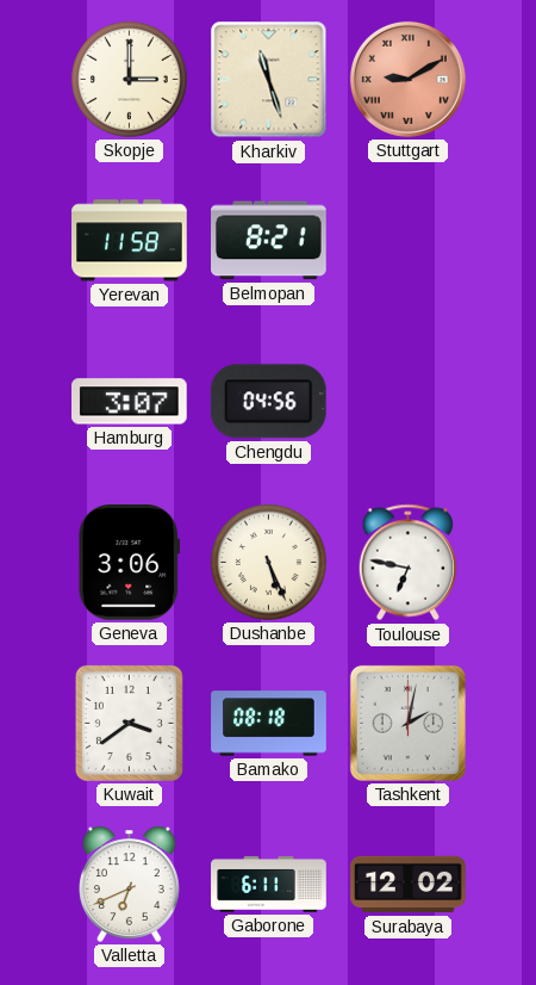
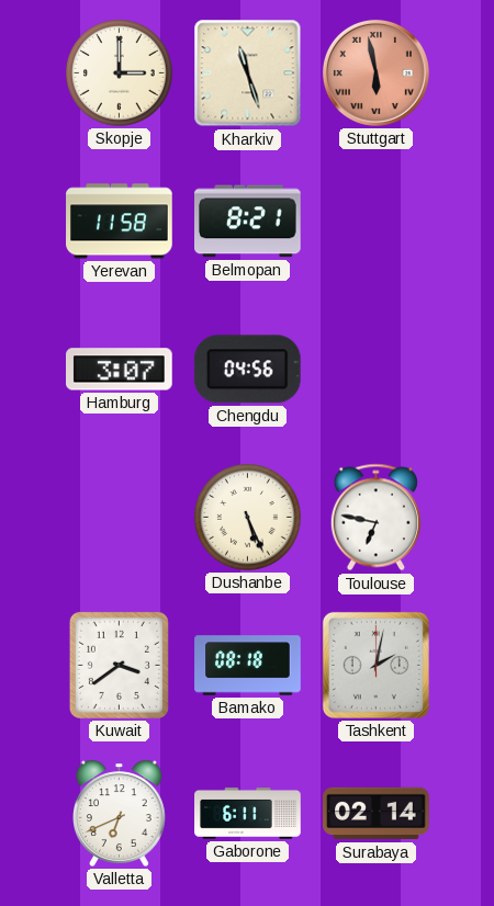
Stuttgart: 9:10 -> 5:58
Geneva: 3:06 -> none
Surabaya: 12:02 -> 02:14
